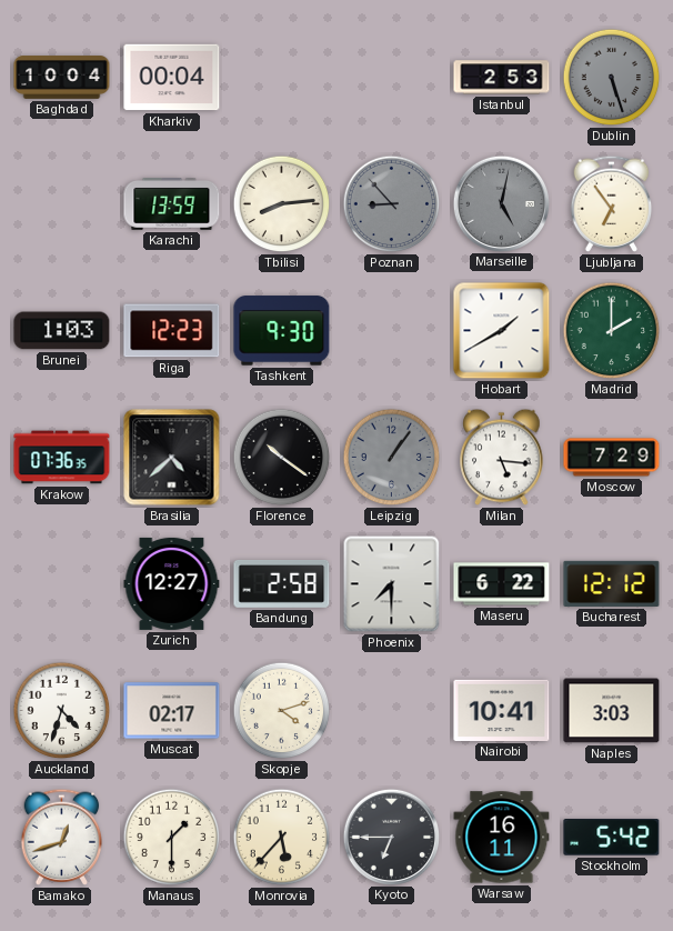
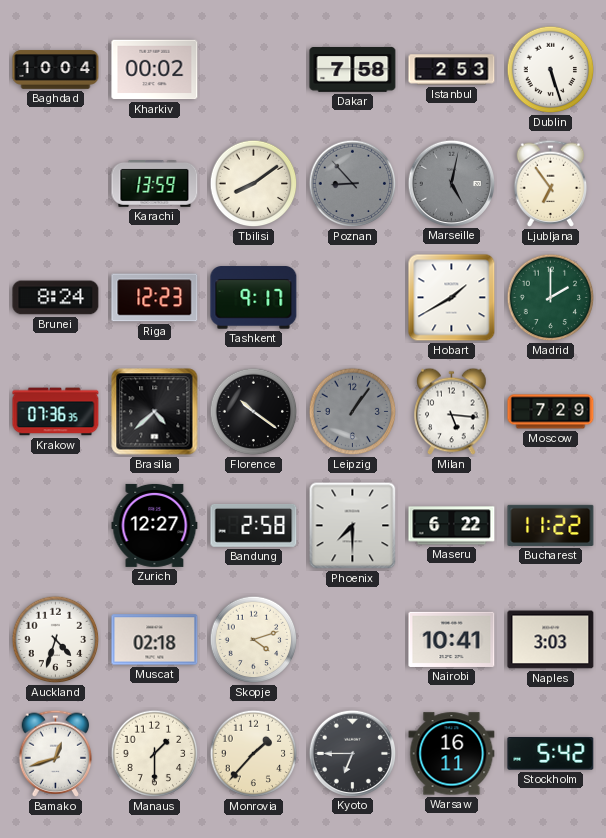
Kharkiv: 00:04 -> 00:02
Dakar: none -> 7:58
Dublin dial: grey -> white
Tbilisi: 8:14 -> 8:09
Brunei: 1:03 -> 8:24
Tashkent: 9:30 -> 9:17
Bucharest: 12:12 -> 11:22
Muscat: 02:17 -> 02:18
Monrovia: 5:37 -> 1:37
